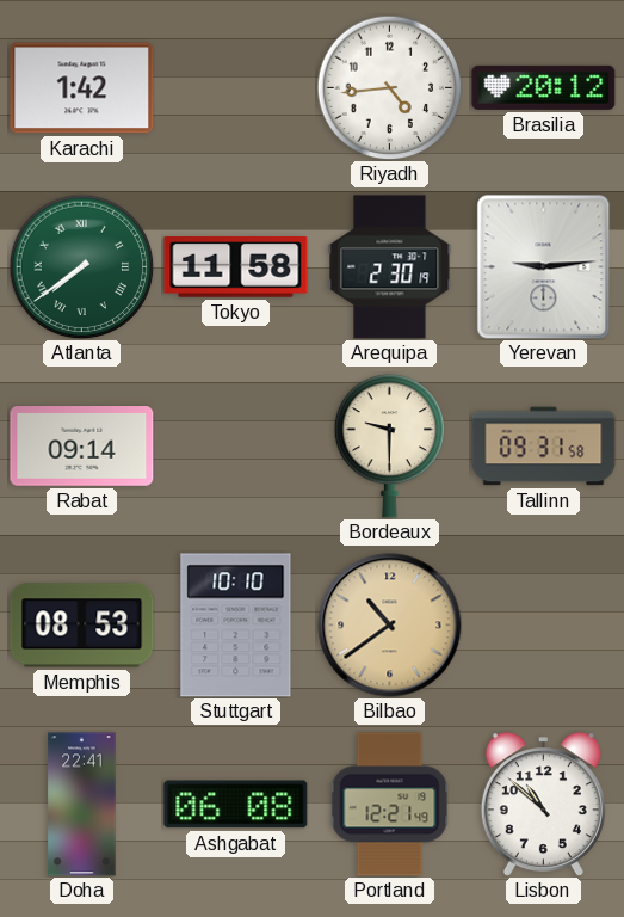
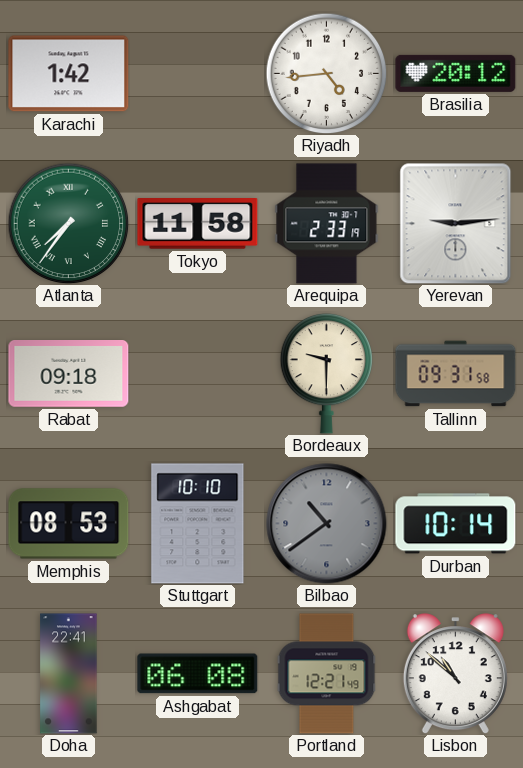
Atlanta: 7:39 -> 7:36
Arequipa: 2:30 -> 2:33
Rabat: 09:14 -> 09:18
Bilbao dial: champagne -> grey
Durban: none -> 10:14
